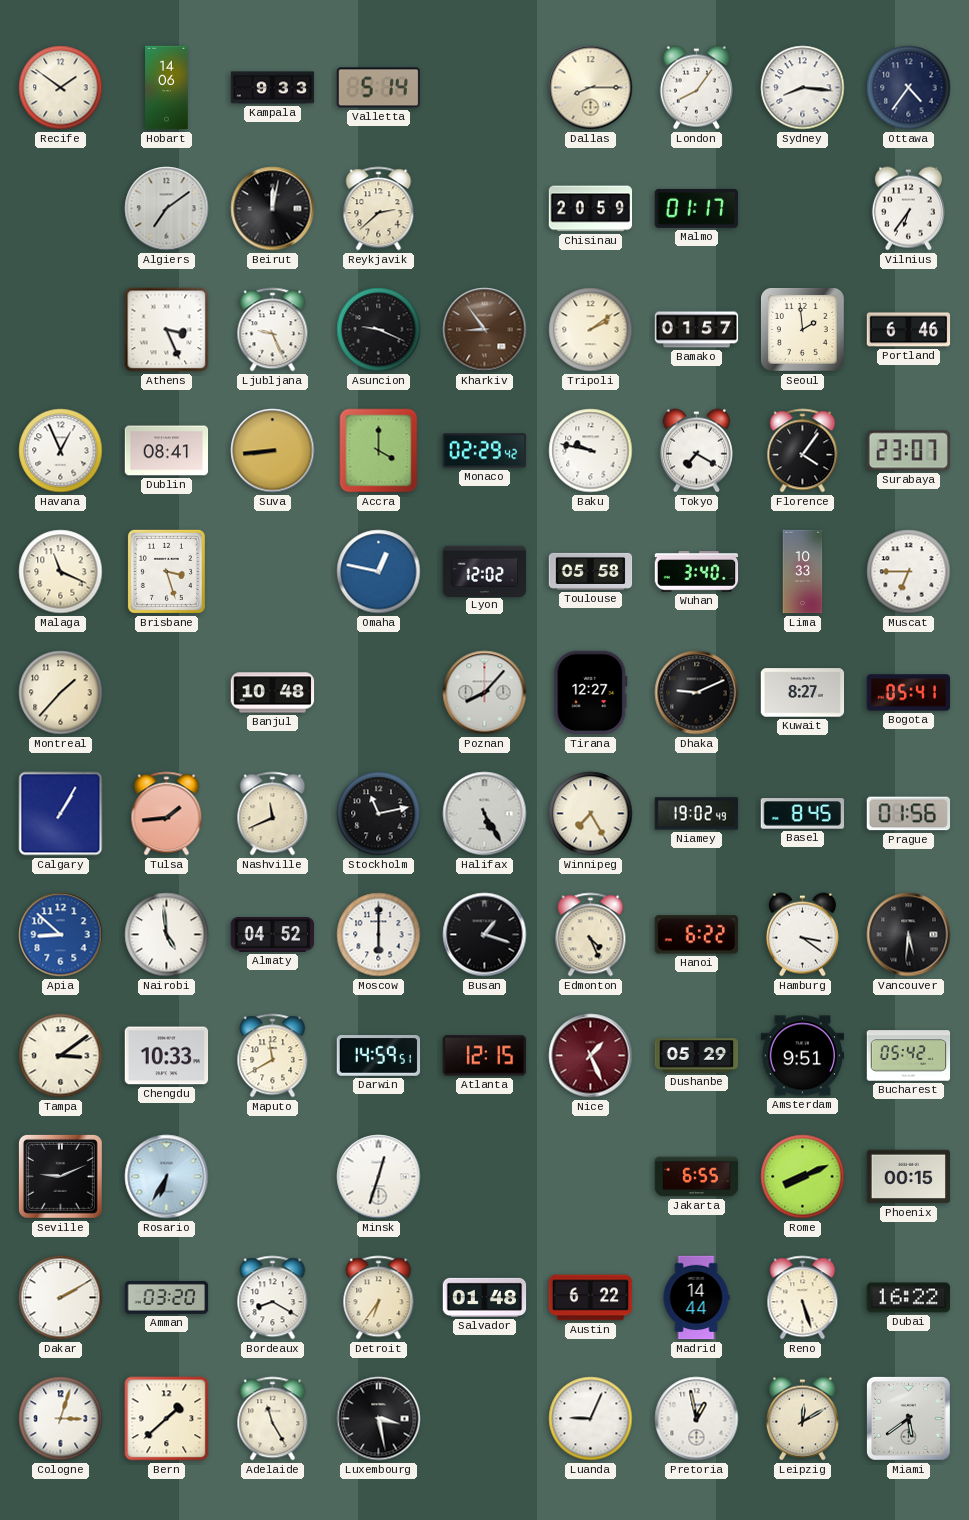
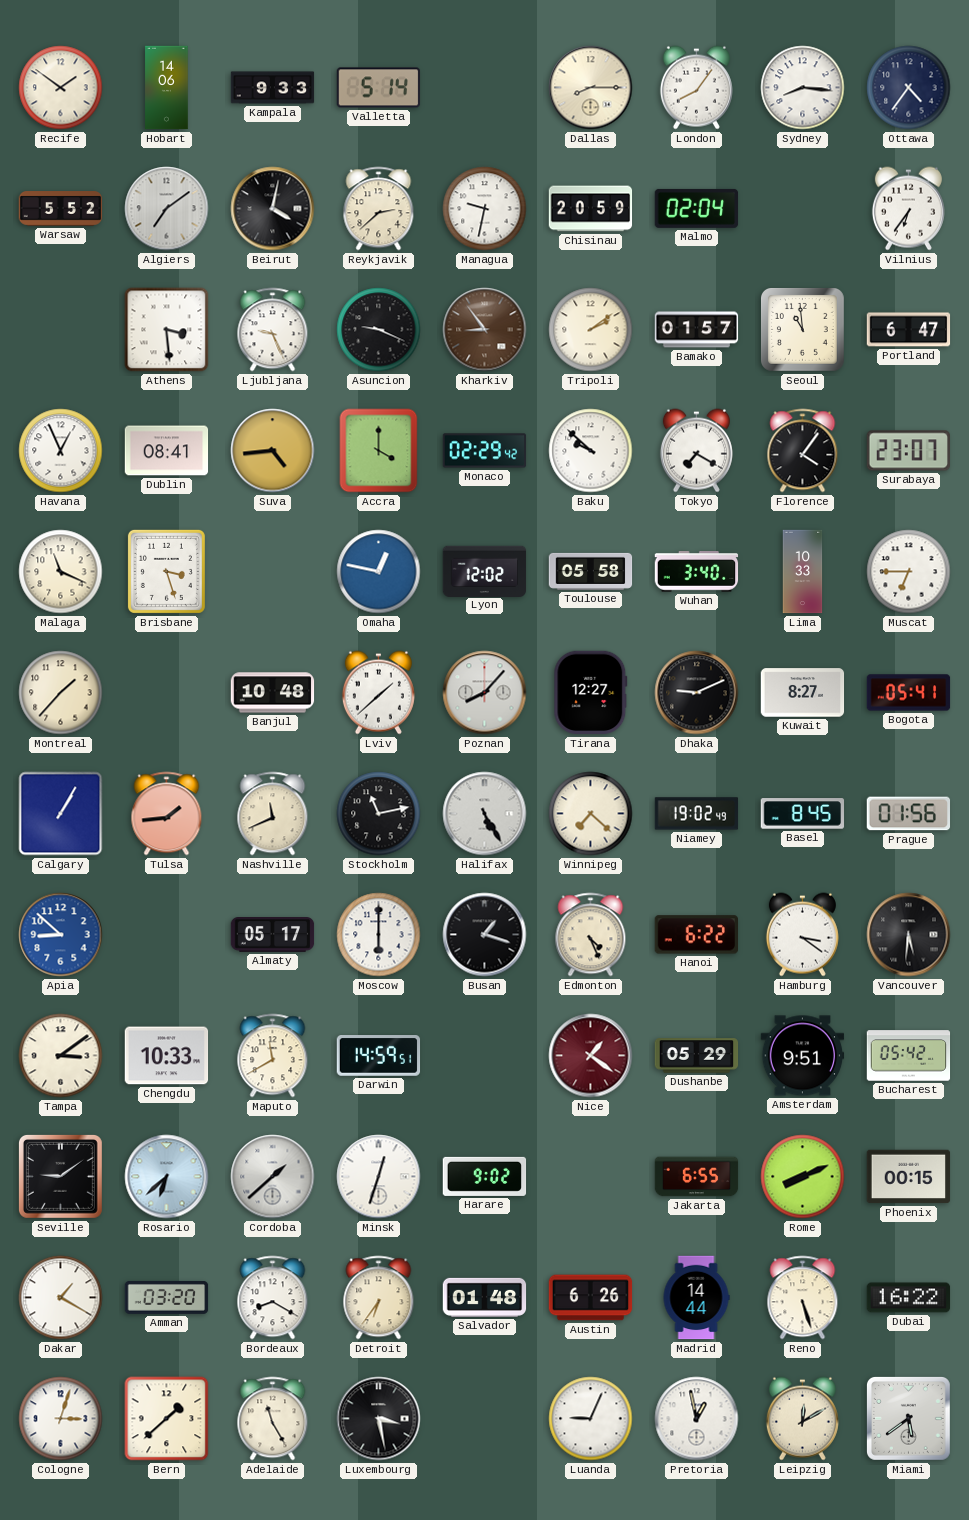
Warsaw: none -> 5:52
Beirut: 12:02 -> 4:02
Managua: none -> 9:32
Malmo: 01:17 -> 02:04
Athens: 3:26 -> 3:29
Seoul: 1:59 -> 10:59
Portland: 6:46 -> 6:47
Suva: 8:44 -> 4:44
Baku: 9:47 -> 9:52
Lviv: none -> 1:38
Winnipeg: 7:25 -> 7:22
Nairobi: 4:59 -> none
Almaty: 04:52 -> 05:17
Atlanta: 12:15 -> none
Nice: 1:26 -> 1:21
Seville: 9:11 -> 9:09
Rosario: 6:35 -> 6:38
Cordoba: none -> 1:38
Harare: none -> 9:02
Dakar: 2:10 -> 1:20
Austin: 6:22 -> 6:26
